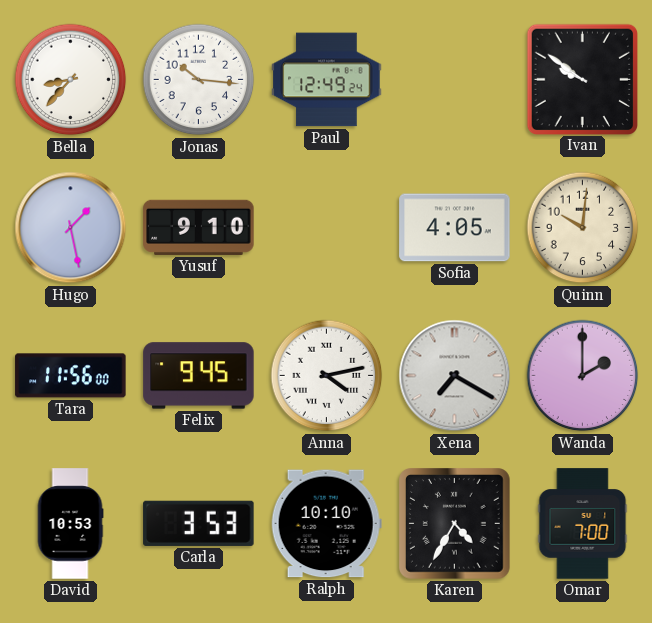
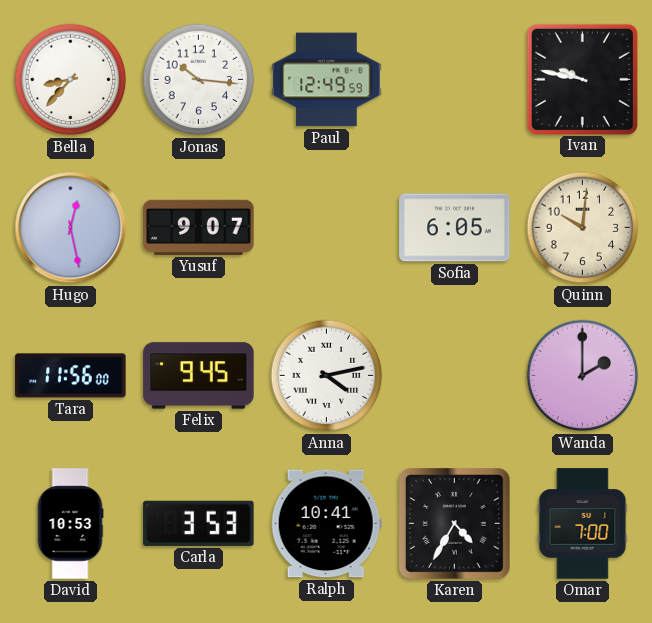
Paul: 12:49:24 -> 12:49:59
Ivan: 9:51 -> 9:47
Hugo: 1:28 -> 12:28
Yusuf: 9:10 -> 9:07
Sofia: 4:05 -> 6:05
Xena: 7:20 -> none
Ralph: 10:10 -> 10:41
